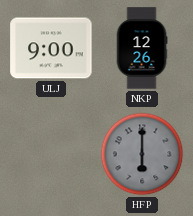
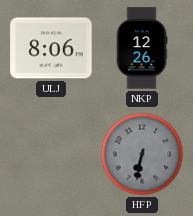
ULJ: 9:00 -> 8:06
HFP: 6:00 -> 6:32
